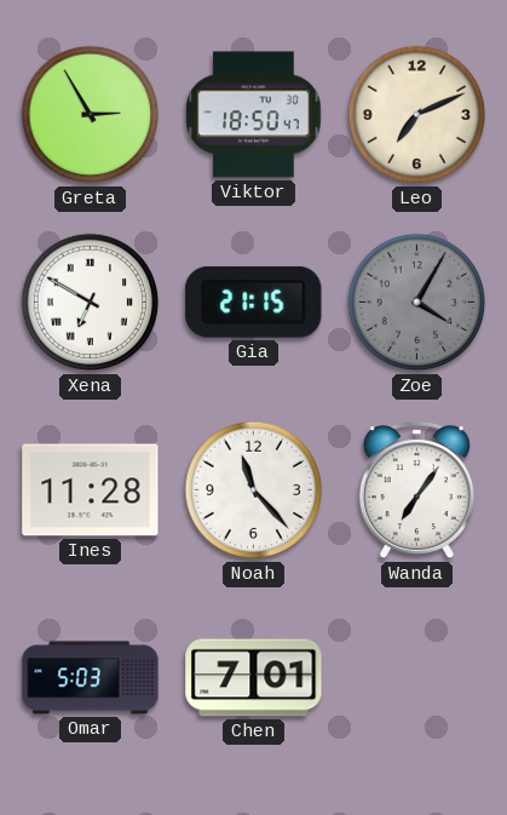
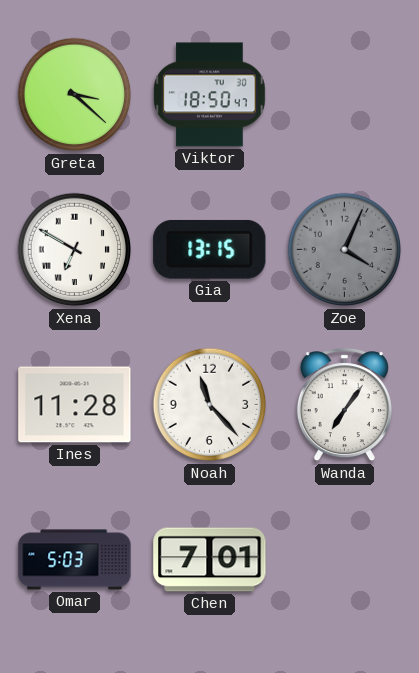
Greta: 2:55 -> 3:22
Leo: 7:11 -> none
Gia: 21:15 -> 13:15
Zoe: 4:05 -> 4:04
